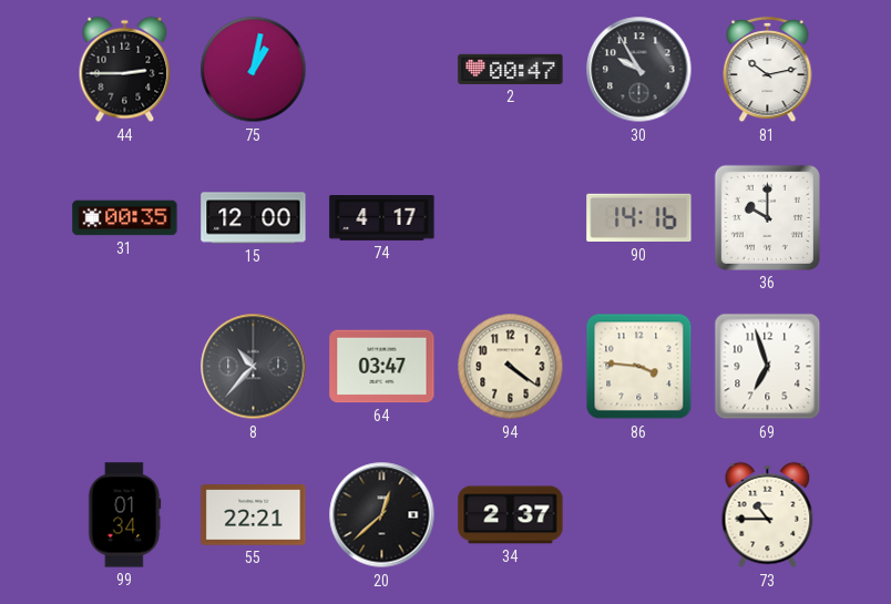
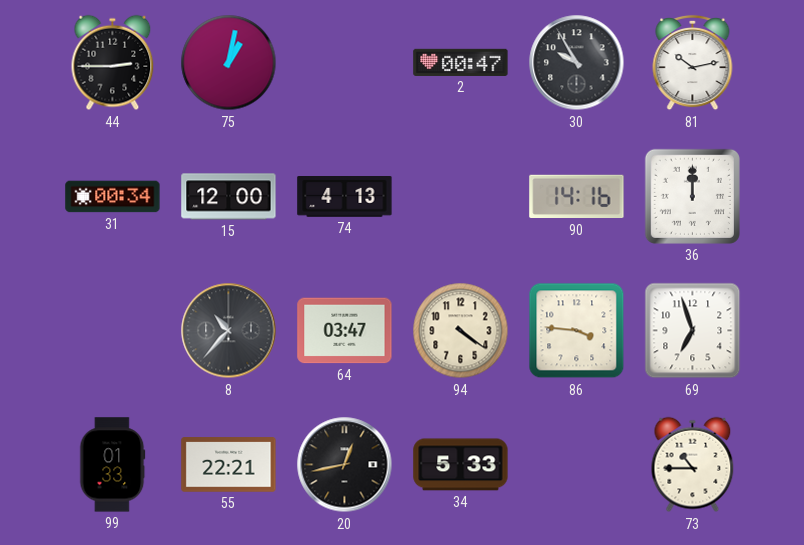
31: 00:35 -> 00:34
74: 4:17 -> 4:13
36: 10:00 -> 12:00
99: 01:34 -> 01:33
20: 12:38 -> 12:43
34: 2:37 -> 5:33
